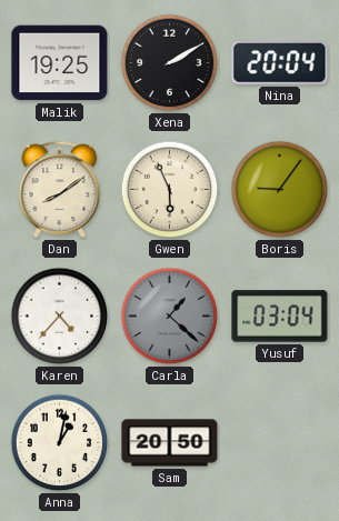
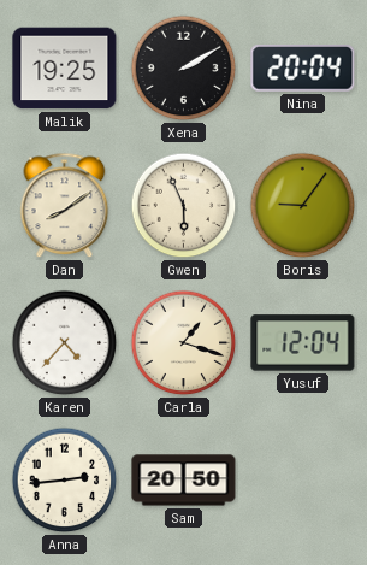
Carla: 1:22 -> 1:18
Carla dial: grey -> cream
Yusuf: 03:04 -> 12:04
Anna: 1:02 -> 2:44
